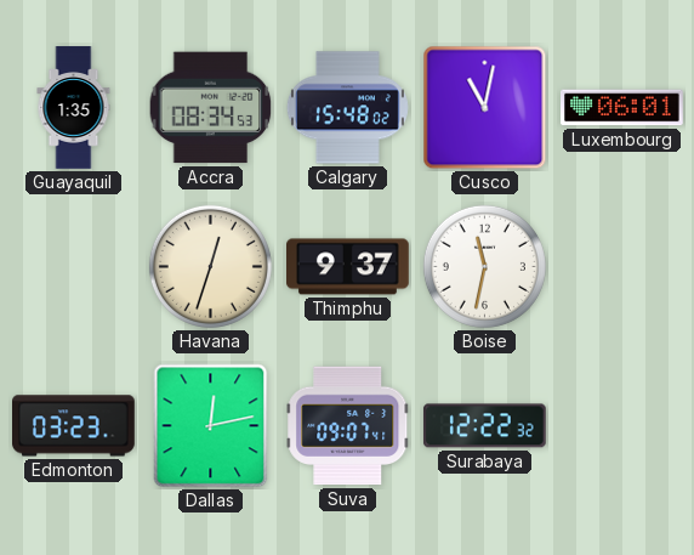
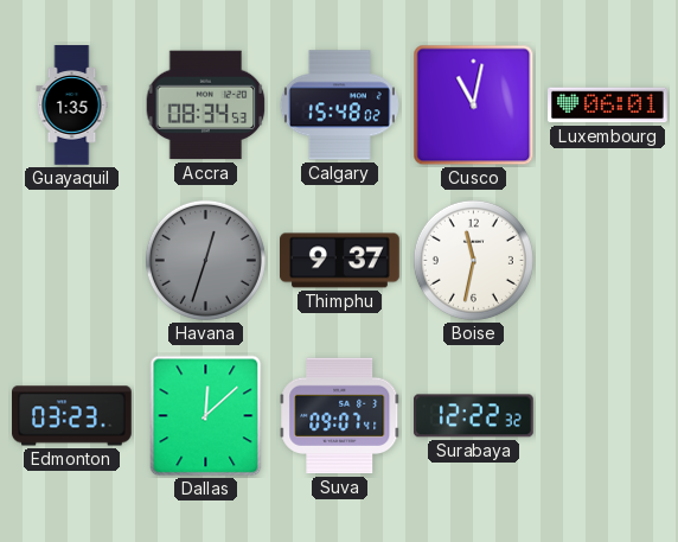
Havana dial: cream -> grey
Dallas: 12:13 -> 12:08
